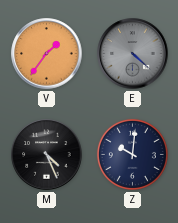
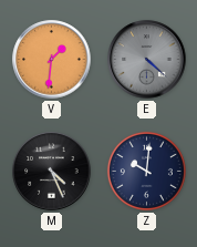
V: 1:36 -> 1:31
